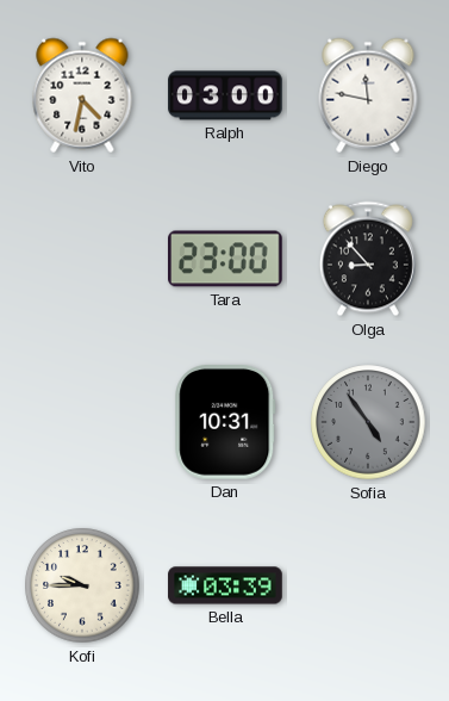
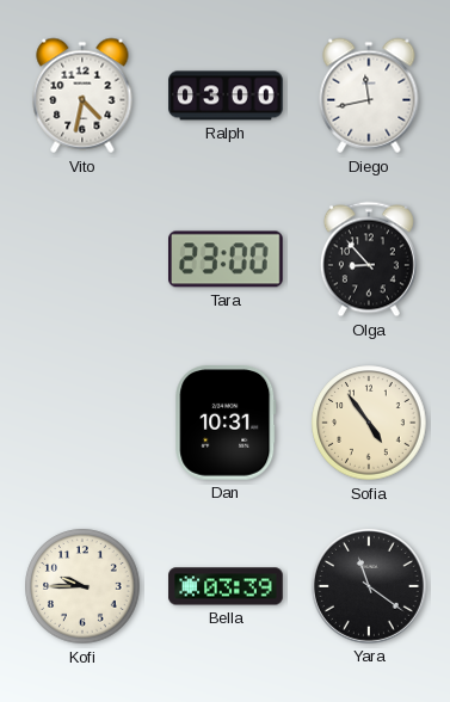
Diego: 11:47 -> 11:43
Sofia dial: grey -> cream
Yara: none -> 11:21
